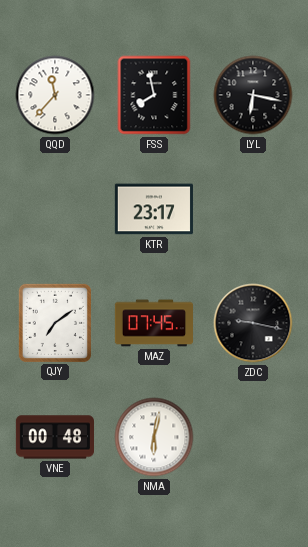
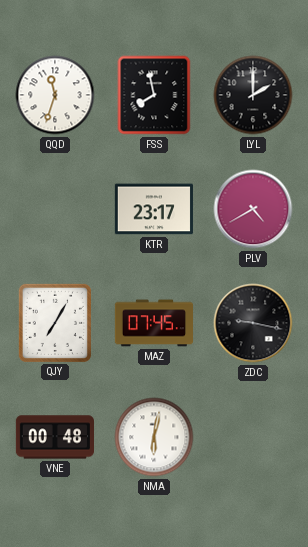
QQD: 11:37 -> 11:33
LYL: 6:17 -> 2:00
PLV: none -> 4:40
QJY: 7:09 -> 7:05
